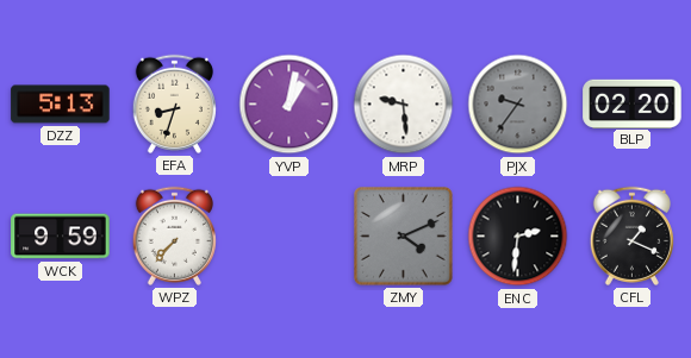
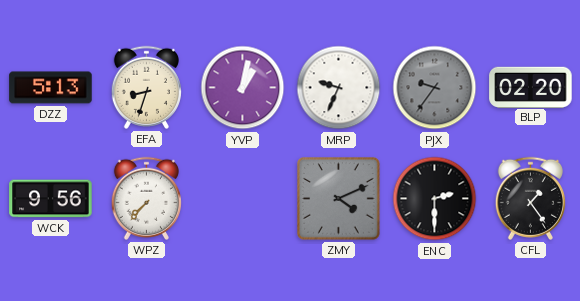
MRP: 9:29 -> 9:34
WCK: 9:59 -> 9:56
ENC: 2:31 -> 2:30
CFL: 1:19 -> 1:24
